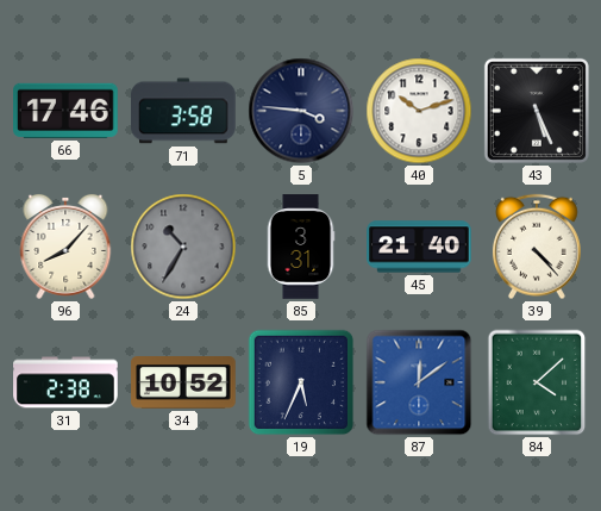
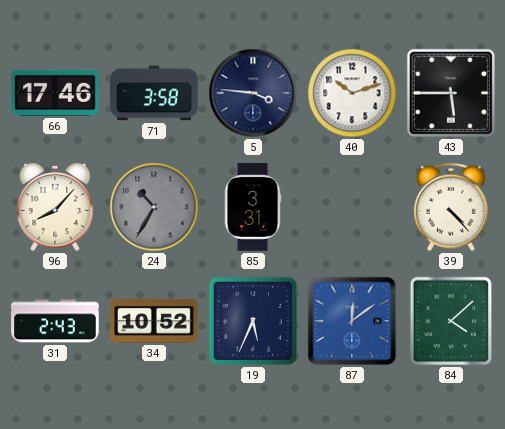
43: 5:26 -> 5:45
45: 21:40 -> none
31: 2:38 -> 2:43
